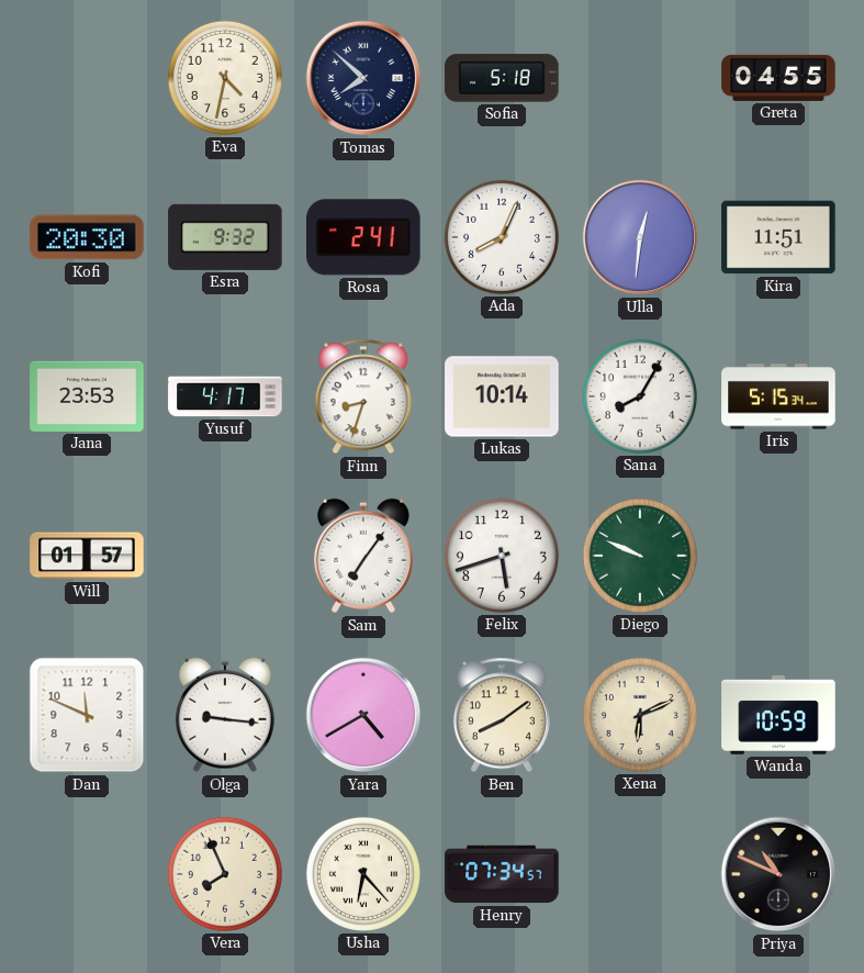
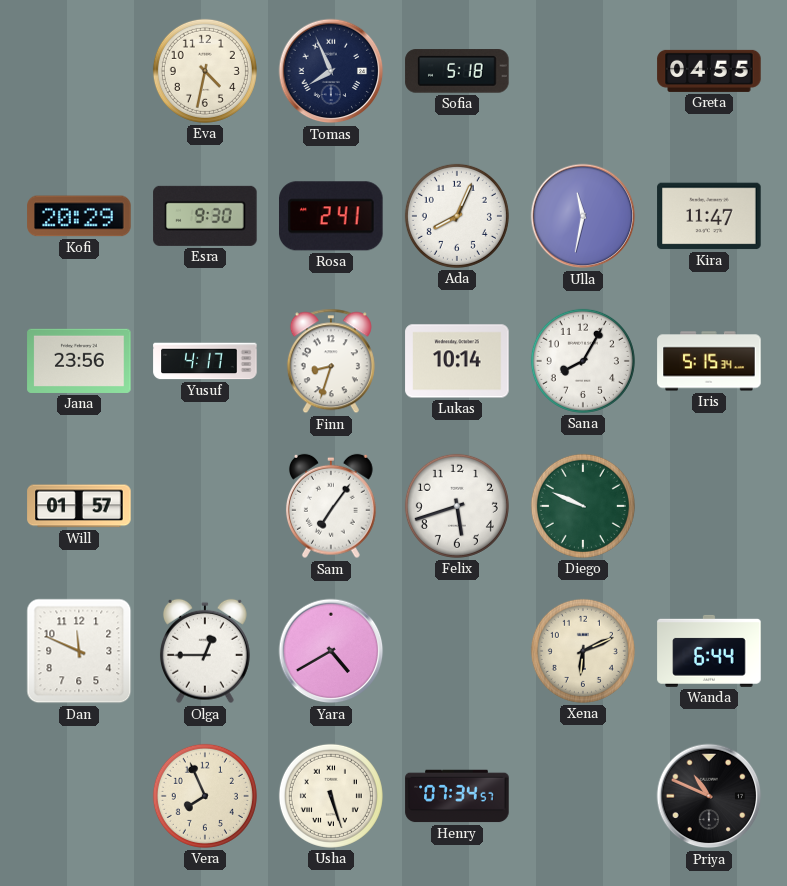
Tomas: 7:52 -> 7:56
Kofi: 20:30 -> 20:29
Esra: 9:32 -> 9:30
Ulla: 12:31 -> 11:32
Kira: 11:51 -> 11:47
Jana: 23:53 -> 23:56
Olga: 9:16 -> 12:45
Ben: 8:09 -> none
Wanda: 10:59 -> 6:44
Usha: 6:23 -> 5:27
